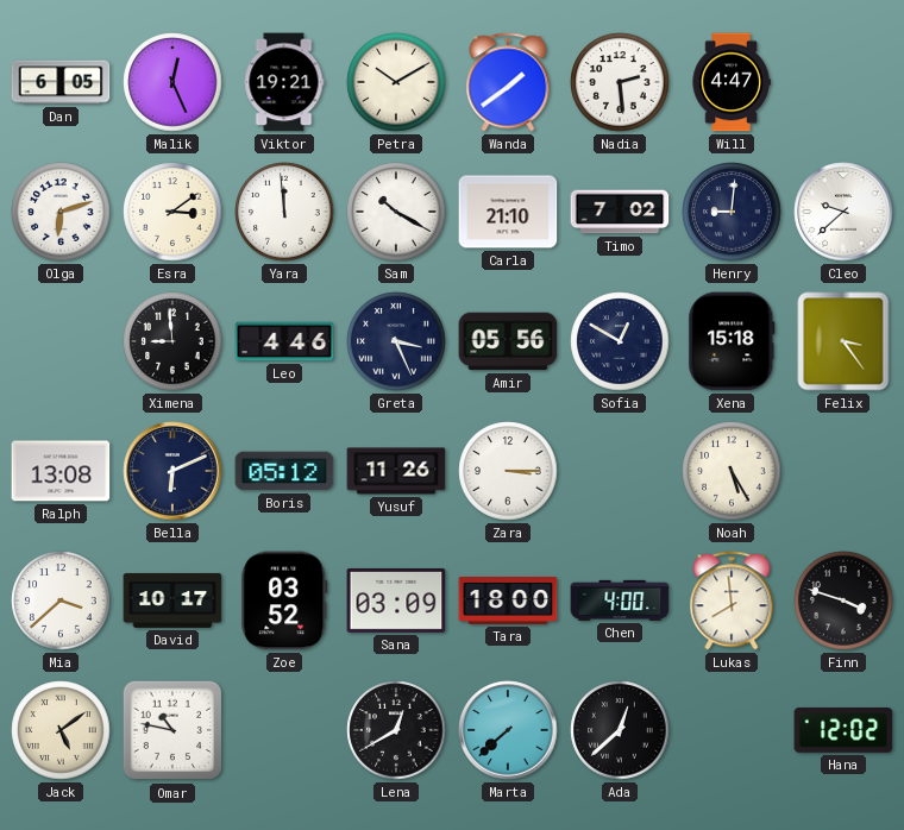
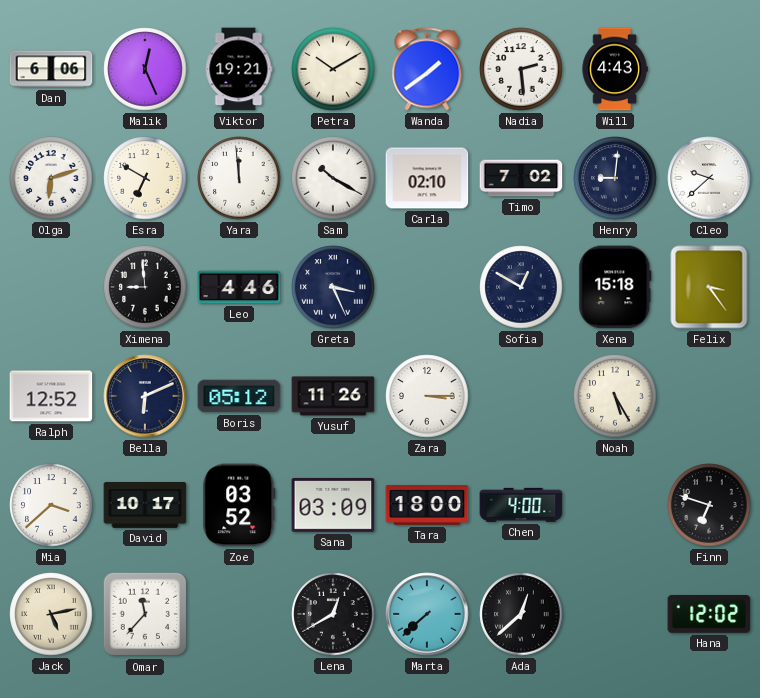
Dan: 6:05 -> 6:06
Will: 4:47 -> 4:43
Esra: 3:09 -> 6:50
Carla: 21:10 -> 02:10
Amir: 05:56 -> none
Ralph: 13:08 -> 12:52
Lukas: 7:59 -> none
Finn: 3:48 -> 6:48
Jack: 5:09 -> 5:13
Omar: 10:47 -> 11:37
